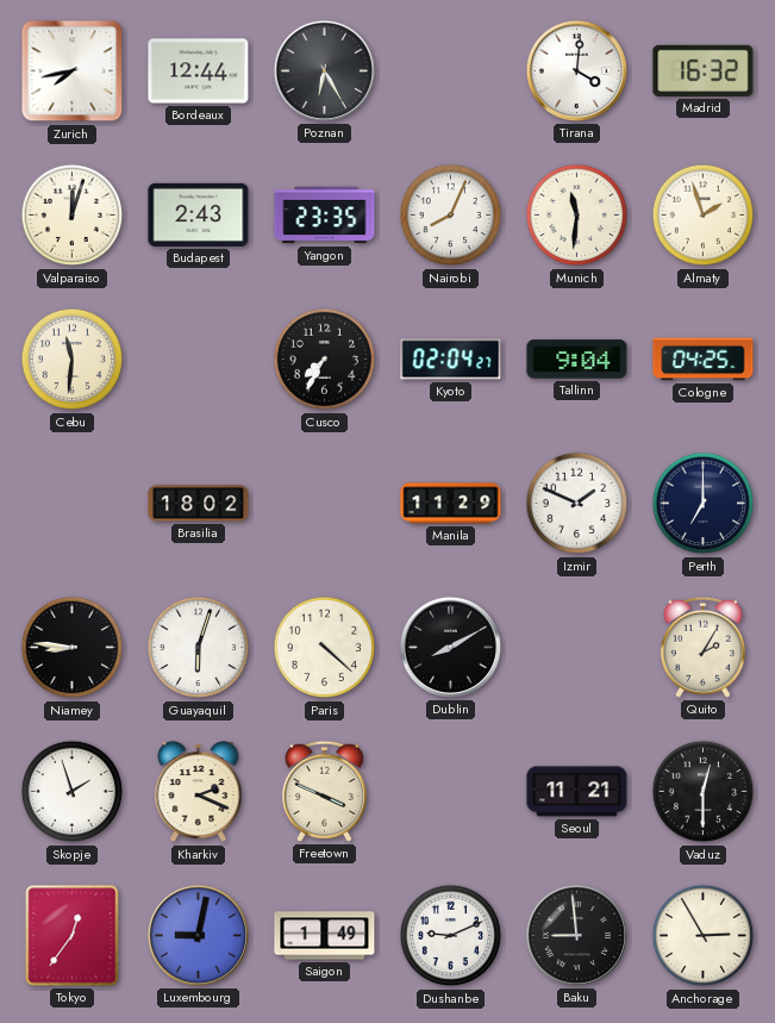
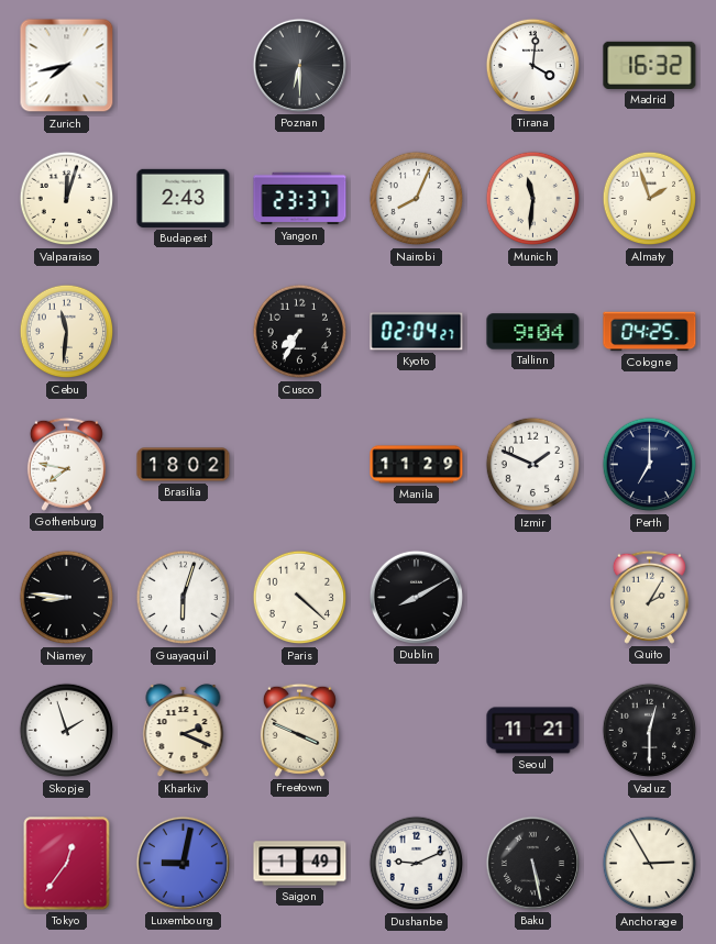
Bordeaux: 12:44 -> none
Poznan: 6:25 -> 6:30
Yangon: 23:35 -> 23:37
Gothenburg: none -> 7:47
Baku: 8:59 -> 5:28
